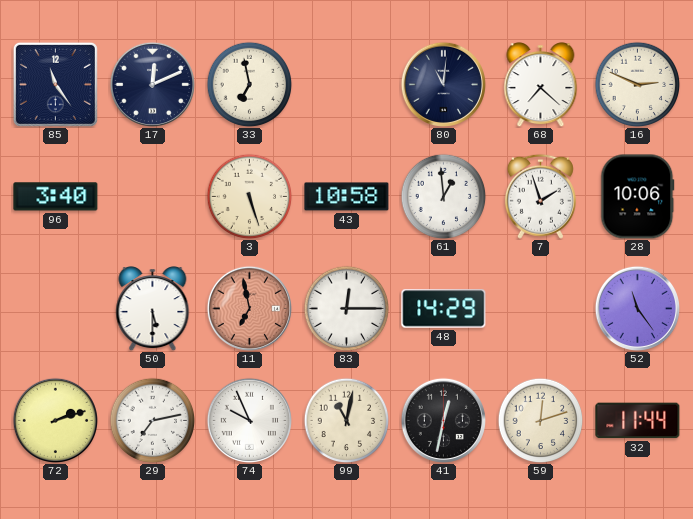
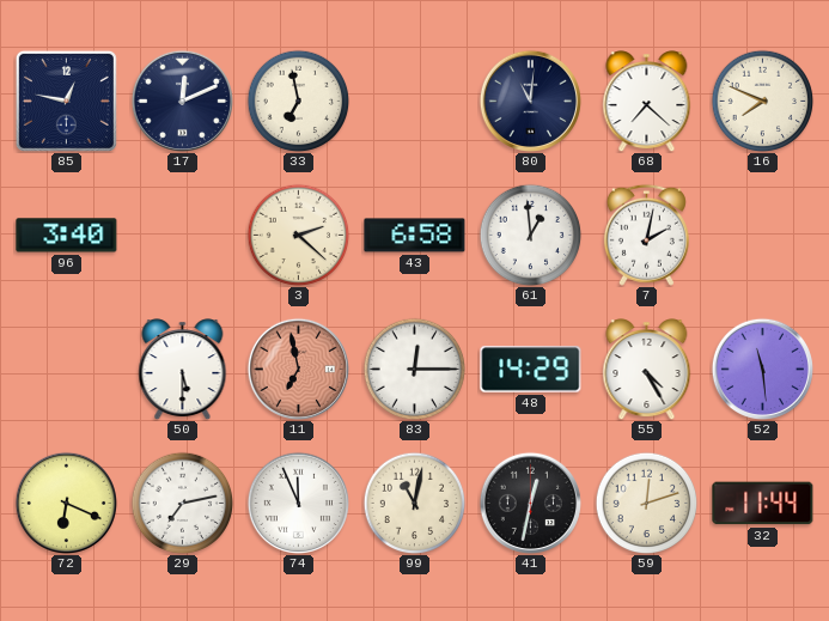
85: 11:24 -> 12:47
16: 2:49 -> 7:49
3: 5:27 -> 2:22
43: 10:58 -> 6:58
7: 1:57 -> 2:02
28: 10:06 -> none
55: none -> 4:25
52: 11:24 -> 11:29
72: 2:12 -> 6:19
74: 9:56 -> 11:56
